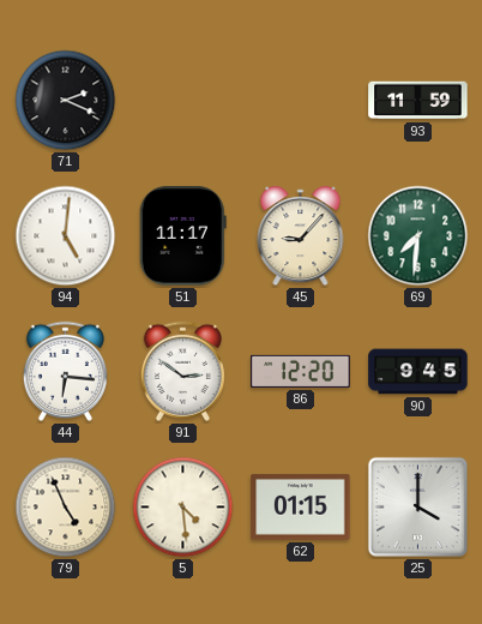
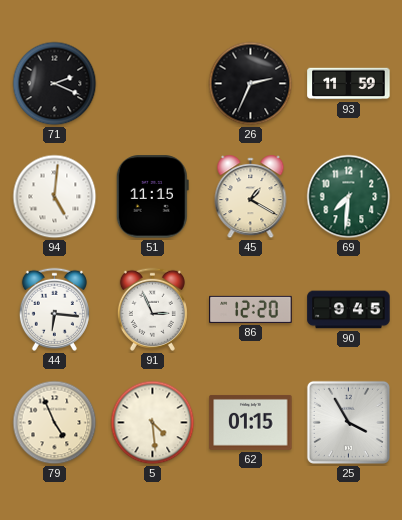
26: none -> 2:34
51: 11:17 -> 11:15
45: 9:07 -> 1:20
91: 2:51 -> 2:56
25: 4:00 -> 3:55
